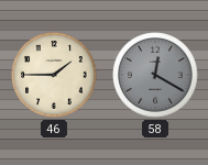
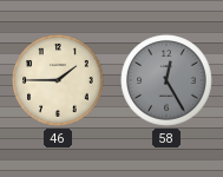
58: 12:20 -> 12:25
